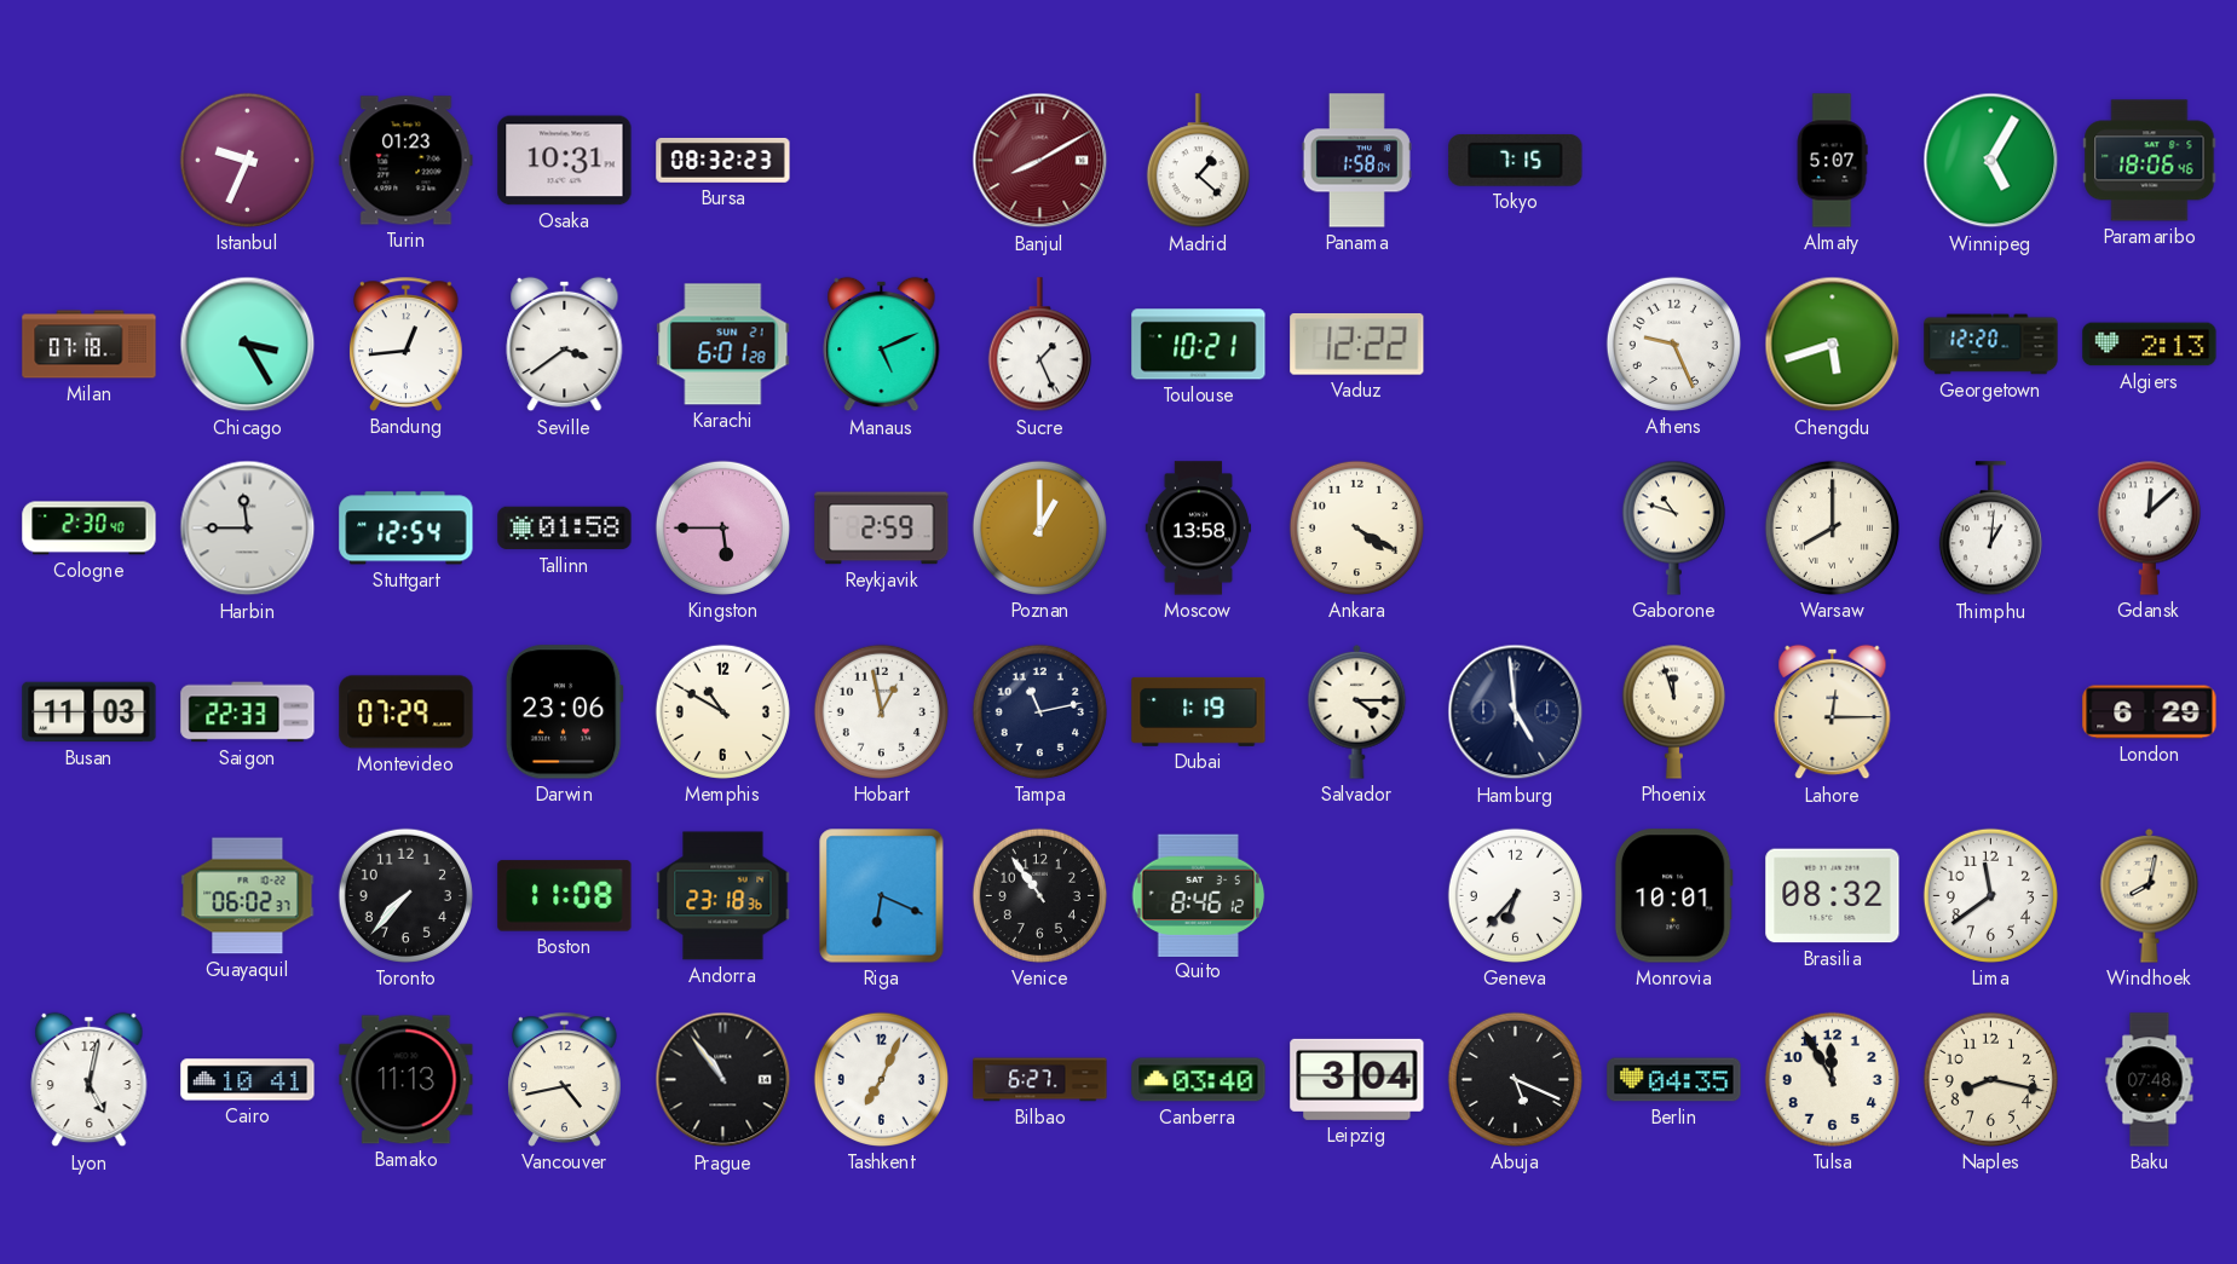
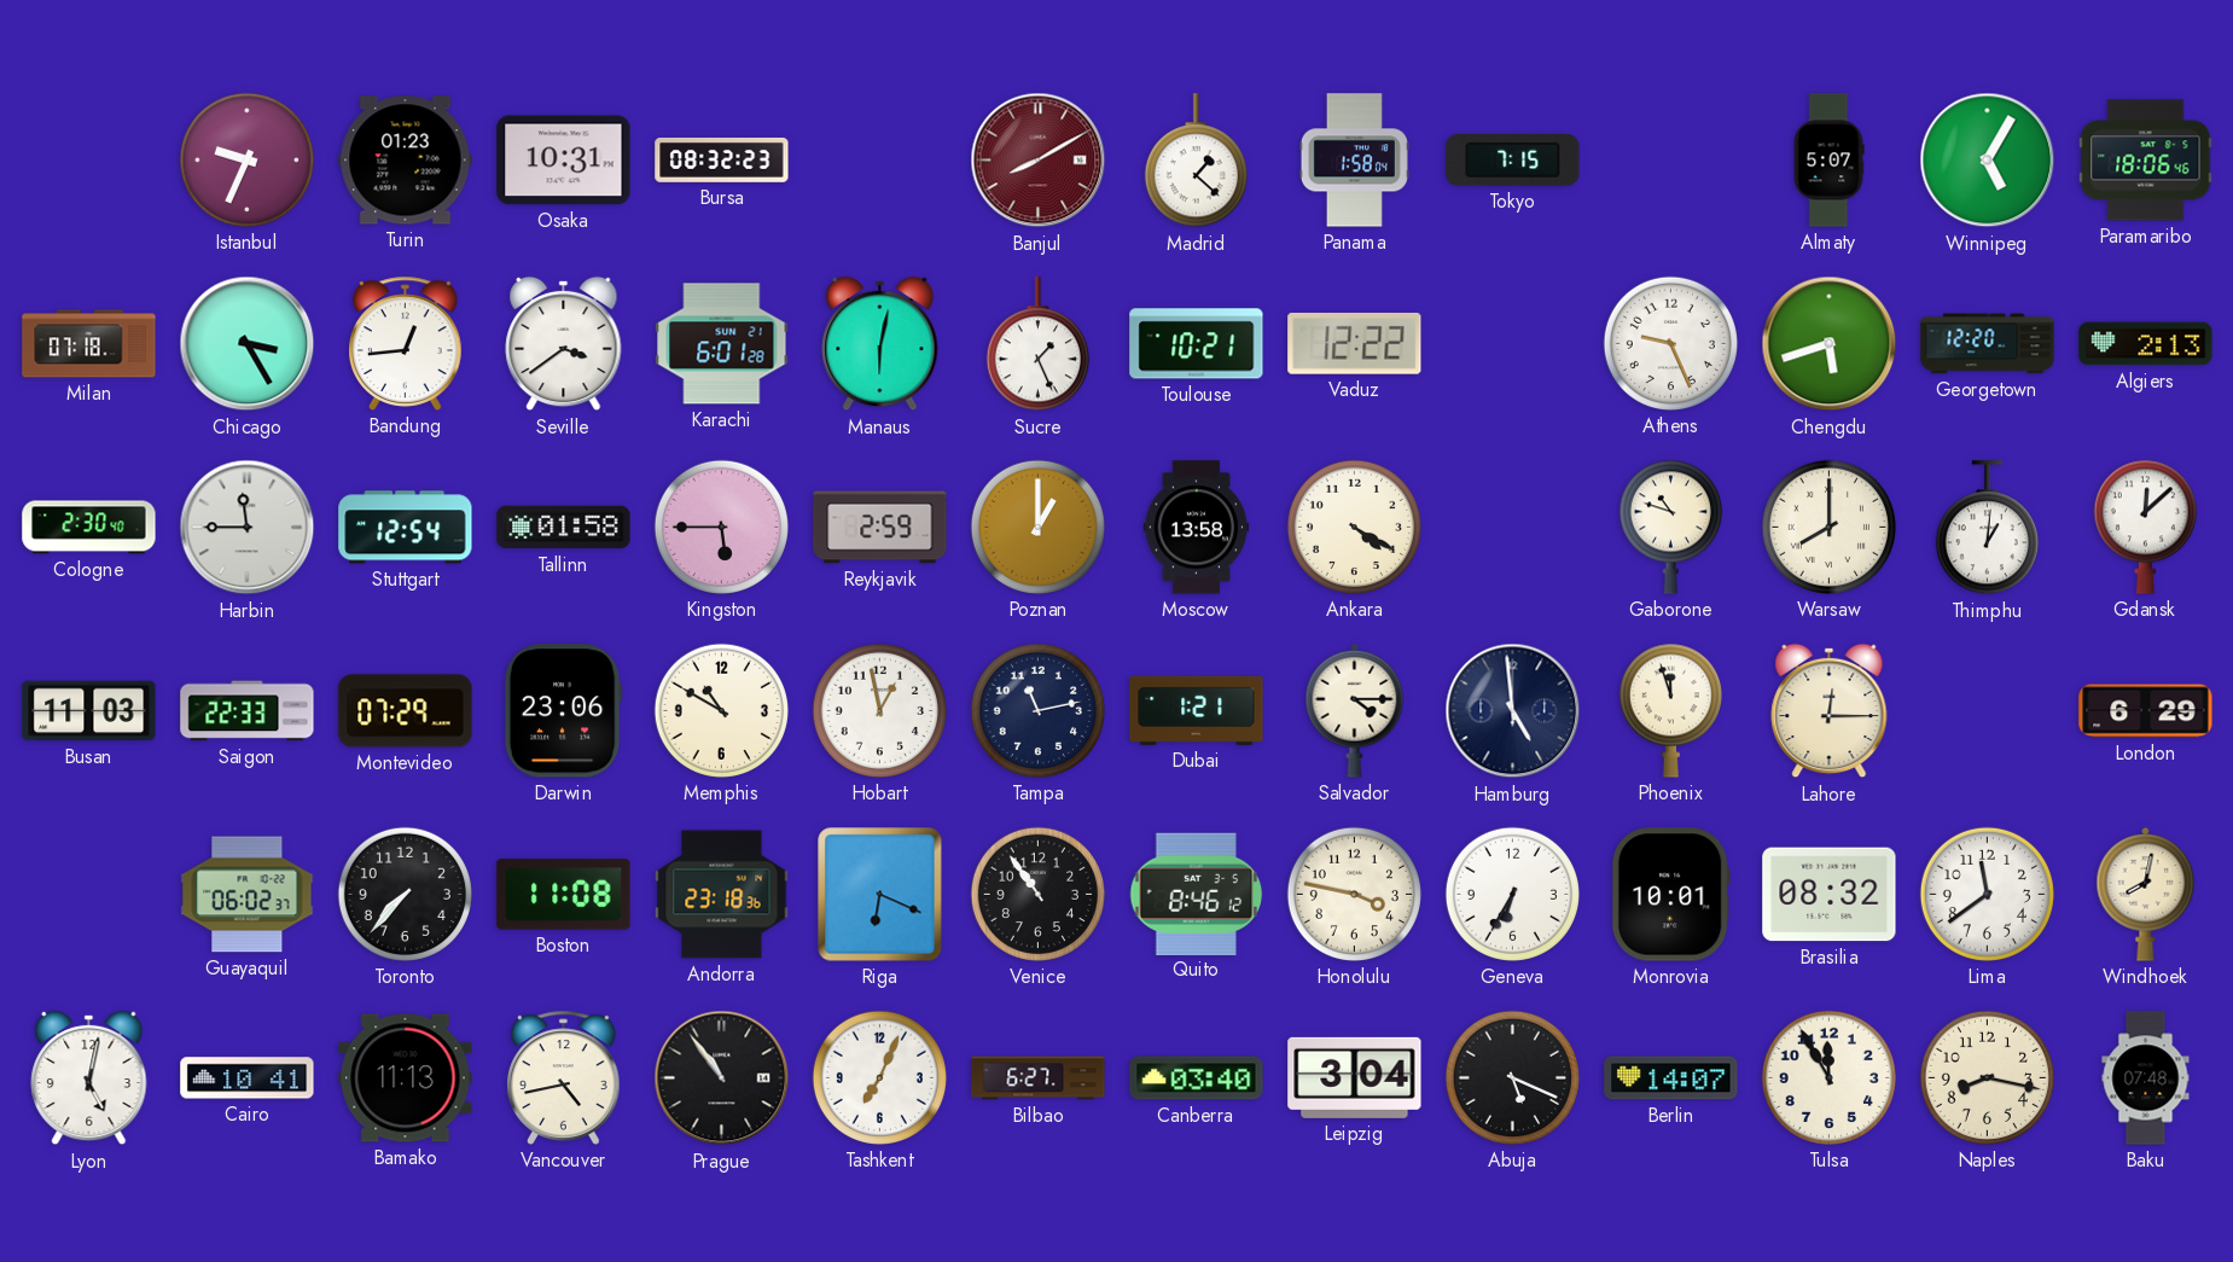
Manaus: 5:11 -> 6:02
Dubai: 1:19 -> 1:21
Honolulu: none -> 3:47
Geneva: 6:37 -> 6:35
Berlin: 04:35 -> 14:07
